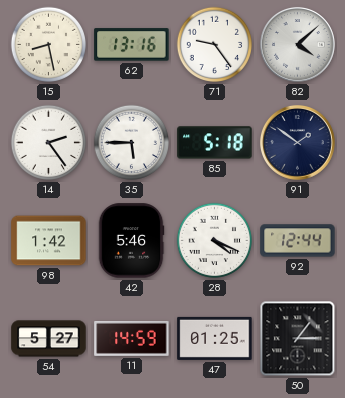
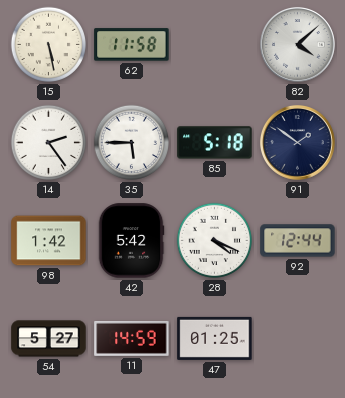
15: 8:28 -> 5:28
62: 13:16 -> 11:58
71: 9:24 -> none
42: 5:46 -> 5:42
50: 1:15 -> none
